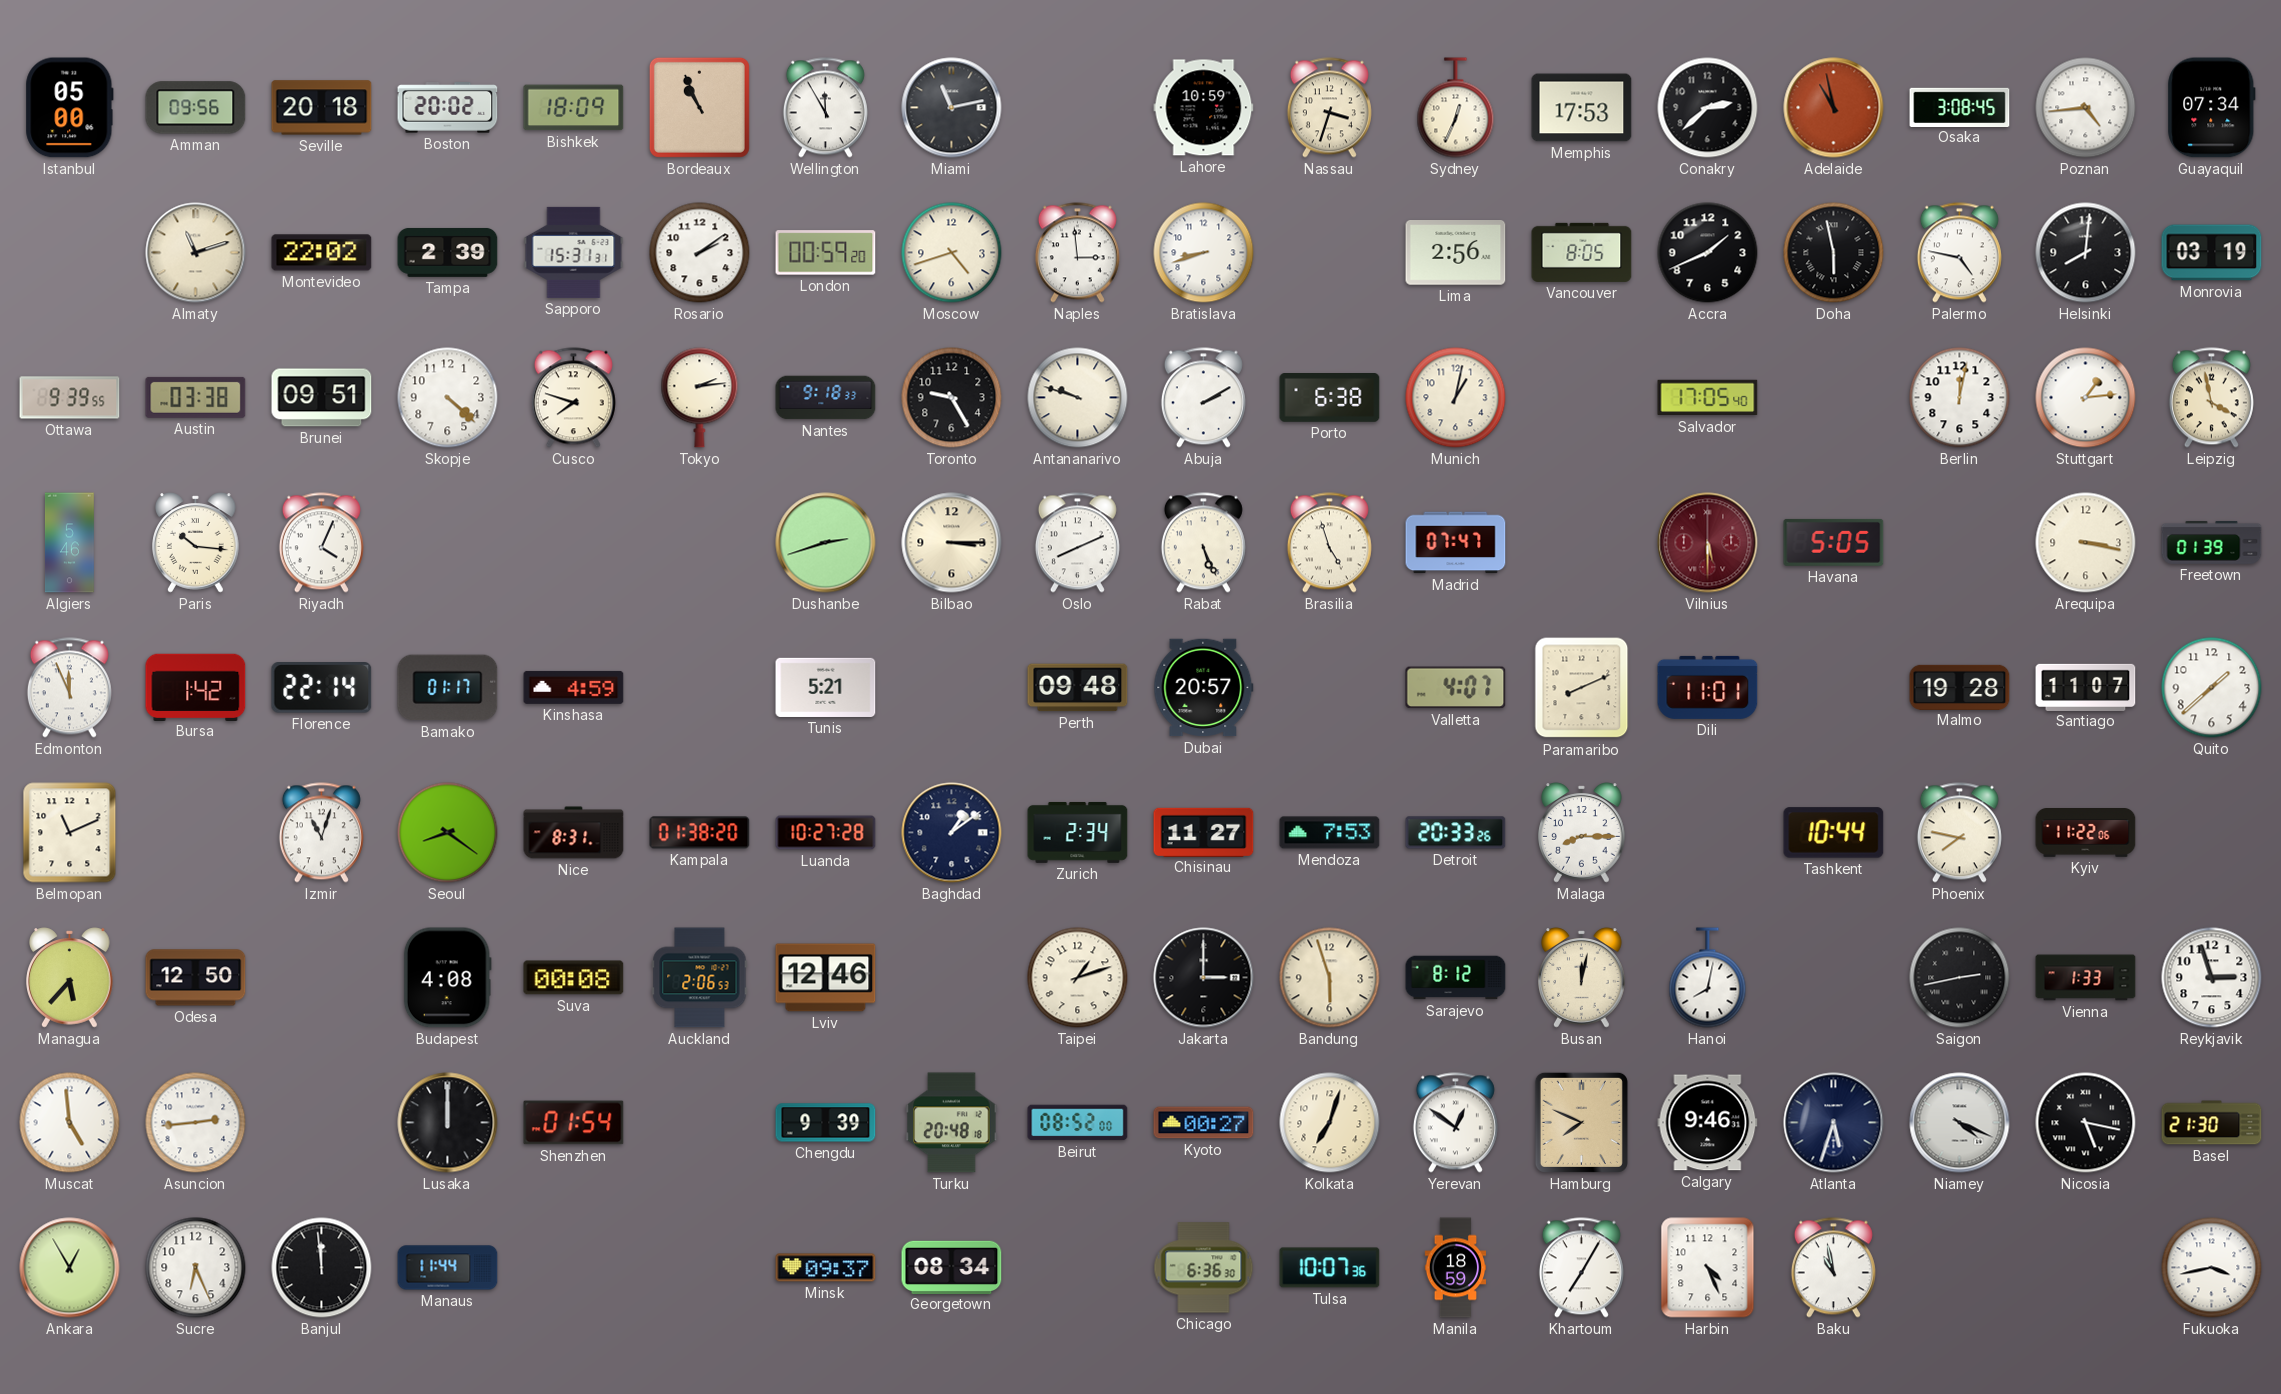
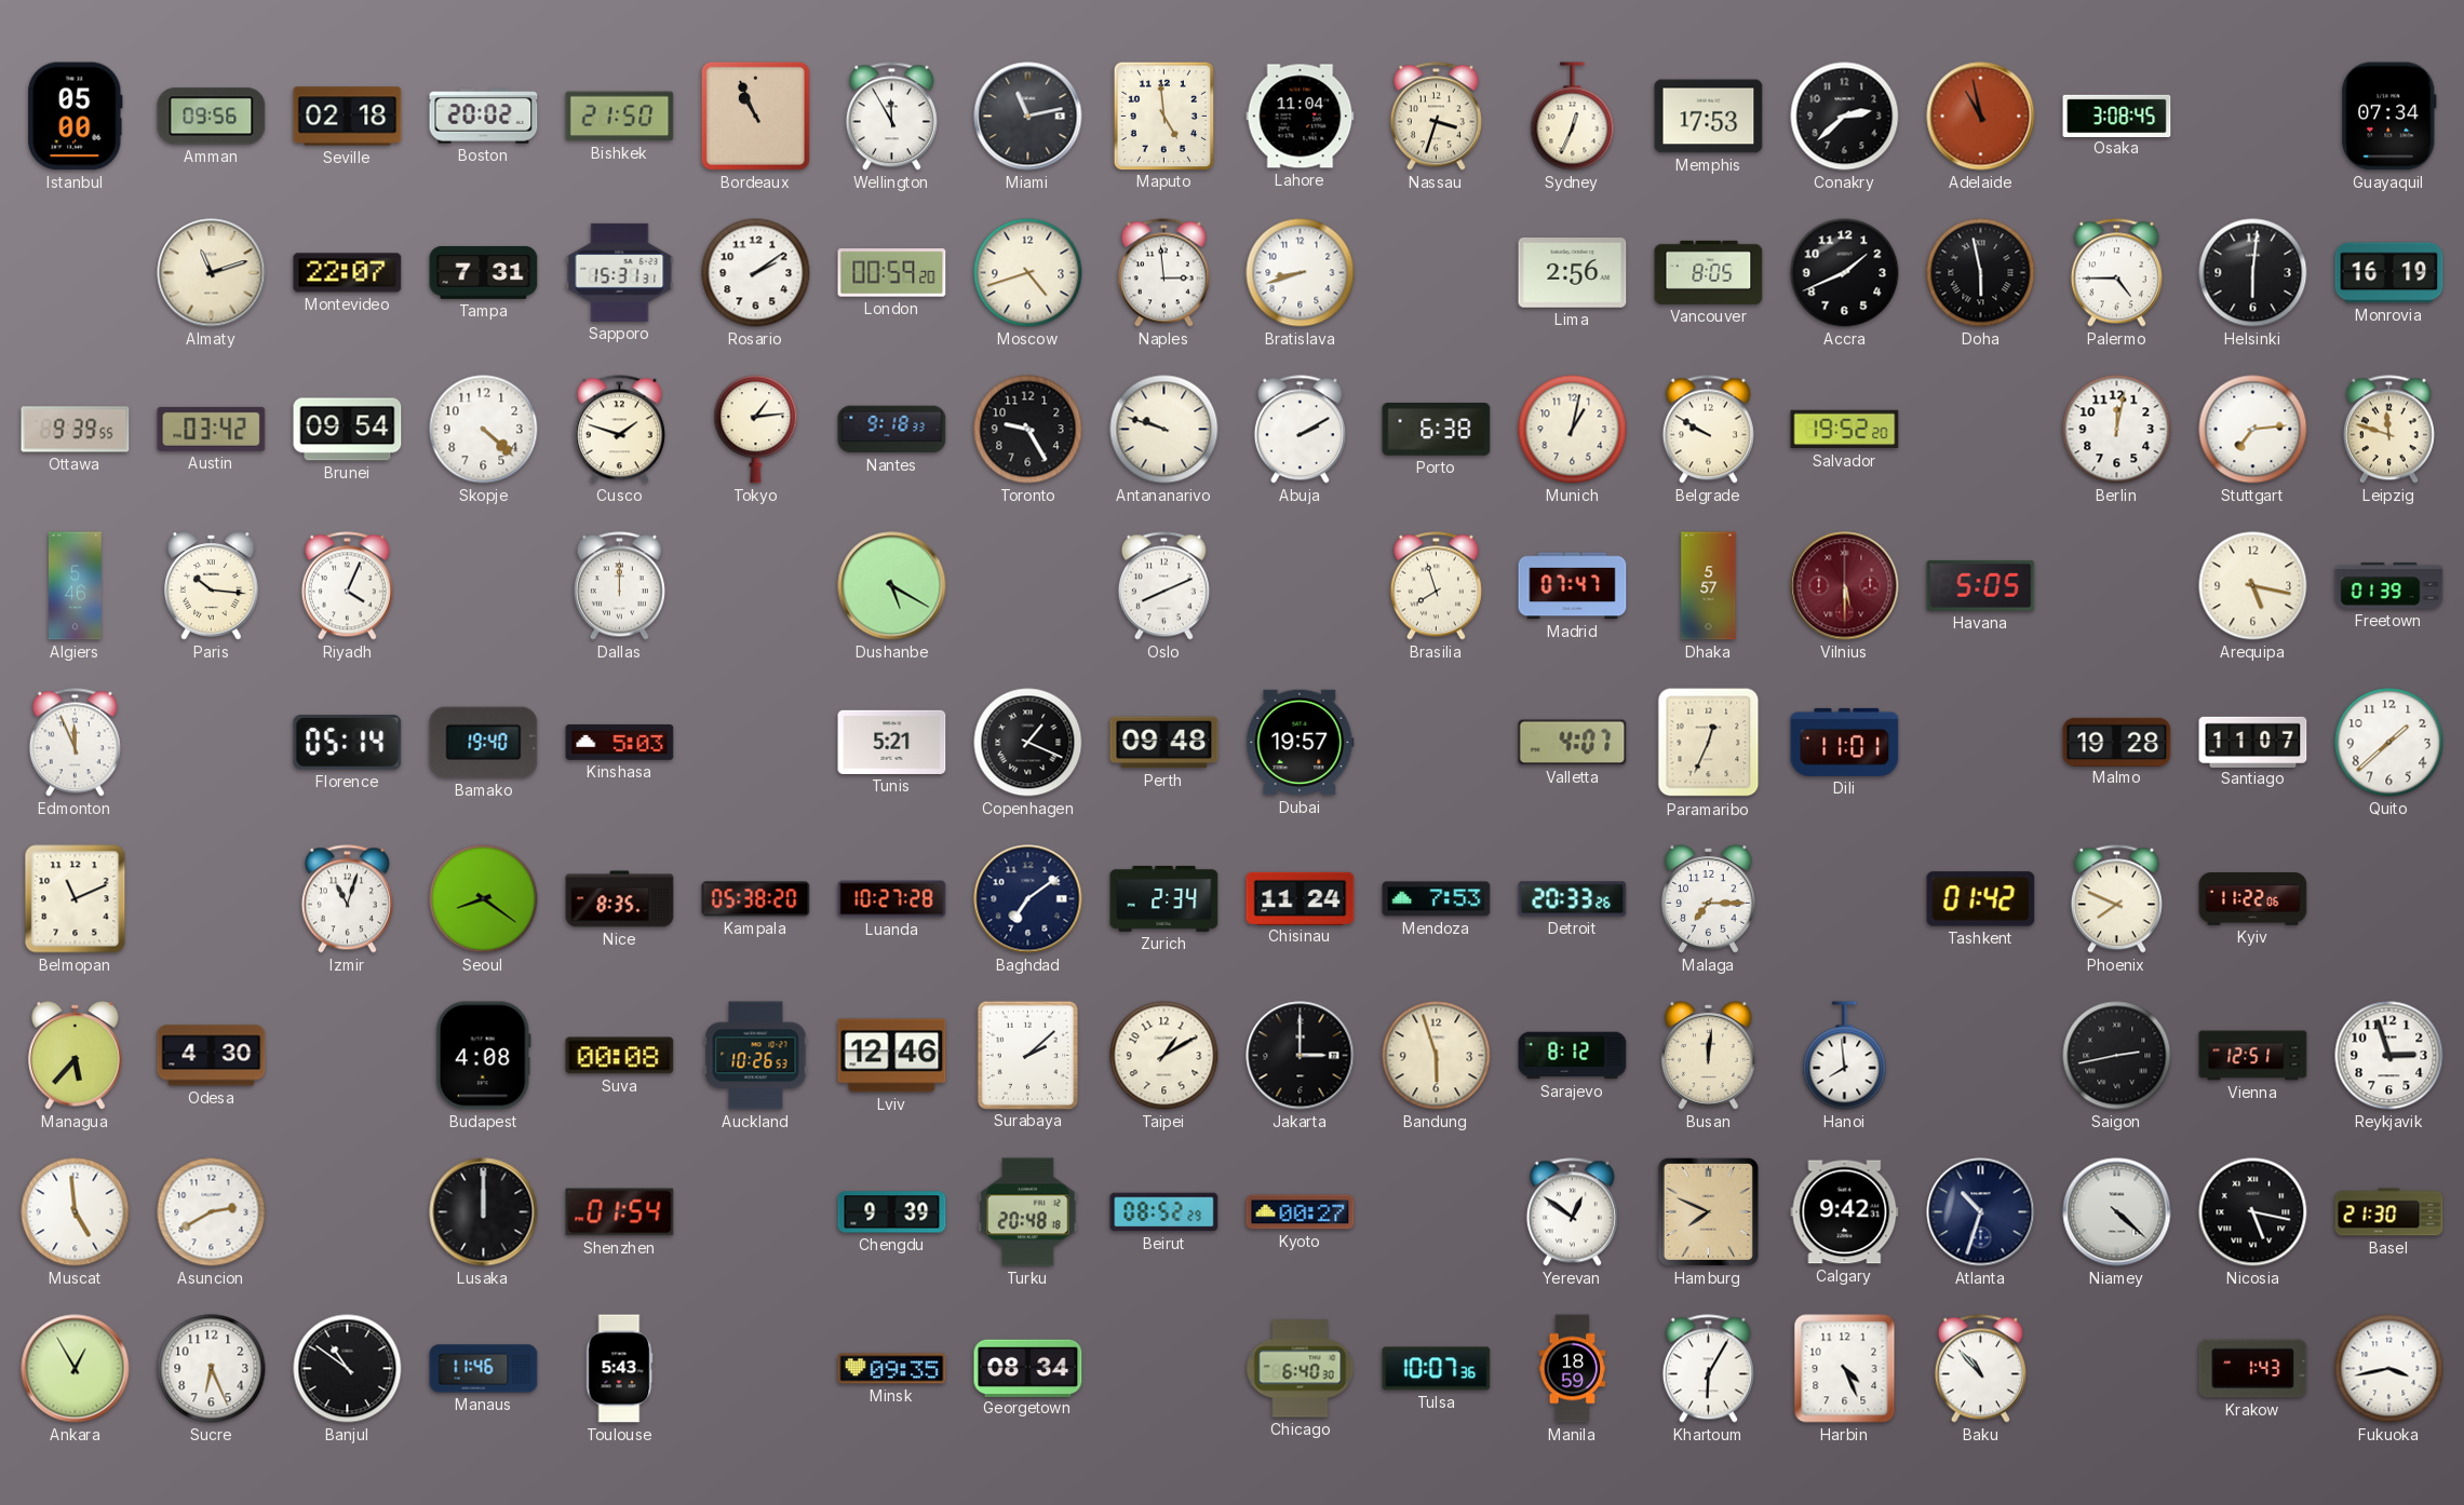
Seville: 20:18 -> 02:18
Bishkek: 18:09 -> 21:50
Maputo: none -> 4:59
Lahore: 10:59 -> 11:04
Poznan: 4:44 -> none
Montevideo: 22:02 -> 22:07
Tampa: 2:39 -> 7:31
Palermo: 4:47 -> 4:45
Helsinki: 8:01 -> 6:01
Monrovia: 03:19 -> 16:19
Austin: 03:38 -> 03:42
Brunei: 09:51 -> 09:54
Cusco: 7:48 -> 1:48
Tokyo: 2:14 -> 1:14
Belgrade: none -> 9:50
Salvador: 17:05 -> 19:52
Stuttgart: 1:14 -> 7:14
Leipzig: 3:58 -> 11:48
Dallas: none -> 12:00
Dushanbe: 2:42 -> 5:20
Bilbao: 3:15 -> none
Rabat: 5:26 -> none
Brasilia: 4:57 -> 7:57
Dhaka: none -> 5:57
Arequipa: 3:17 -> 5:17
Bursa: 1:42 -> none
Florence: 22:14 -> 05:14
Bamako: 01:17 -> 19:40
Kinshasa: 4:59 -> 5:03
Copenhagen: none -> 1:19
Dubai: 20:57 -> 19:57
Paramaribo: 8:11 -> 12:34
Nice: 8:31 -> 8:35
Kampala: 01:38 -> 05:38
Baghdad: 1:09 -> 7:09
Chisinau: 11:27 -> 11:24
Malaga: 8:15 -> 7:15
Tashkent: 10:44 -> 01:42
Phoenix: 7:47 -> 7:49
Odesa: 12:50 -> 4:30
Auckland: 2:06 -> 10:26
Surabaya: none -> 2:08
Taipei: 1:12 -> 1:10
Busan: 12:02 -> 12:01
Hanoi: 8:02 -> 7:59
Vienna: 1:33 -> 12:51
Asuncion: 2:44 -> 2:40
Beirut: 08:52:00 -> 08:52:29
Kolkata: 7:03 -> none
Calgary: 9:46 -> 9:42
Atlanta: 5:33 -> 10:33
Niamey: 4:19 -> 4:22
Banjul: 11:59 -> 10:51
Manaus: 11:44 -> 11:46
Toulouse: none -> 5:43
Minsk: 09:37 -> 09:35
Chicago: 6:36 -> 6:40
Khartoum: 7:05 -> 6:05
Baku: 10:58 -> 10:53
Krakow: none -> 1:43
